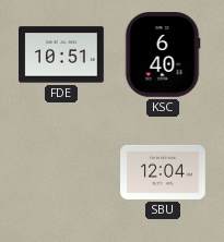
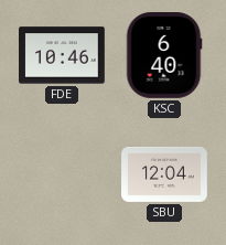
FDE: 10:51 -> 10:46
